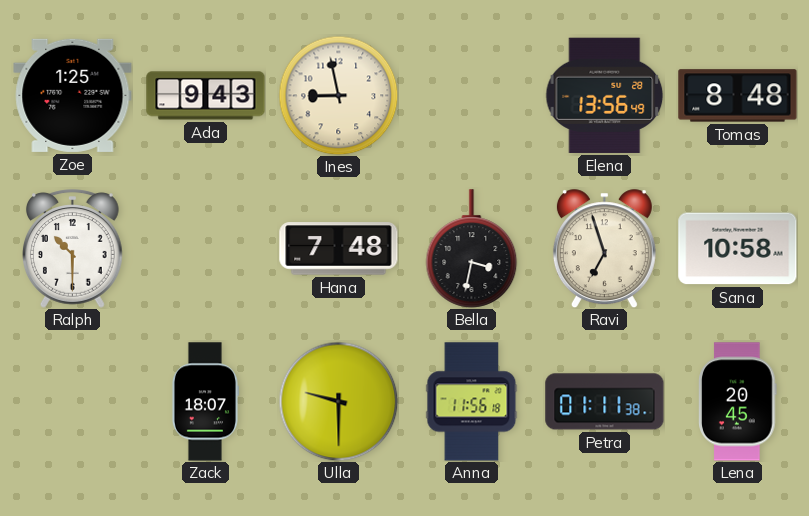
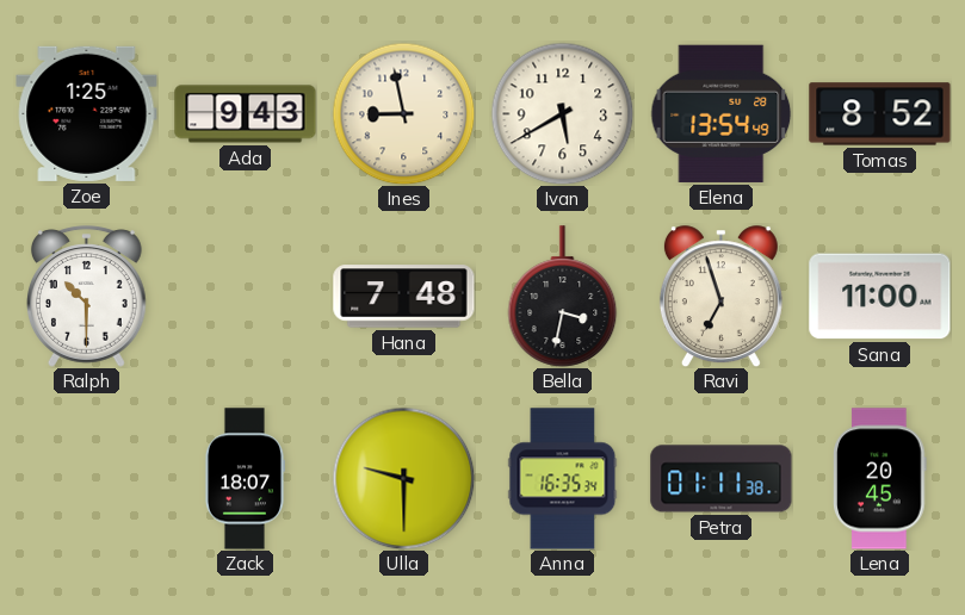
Ivan: none -> 5:40
Elena: 13:56 -> 13:54
Tomas: 8:48 -> 8:52
Sana: 10:58 -> 11:00
Anna: 11:56 -> 16:35
